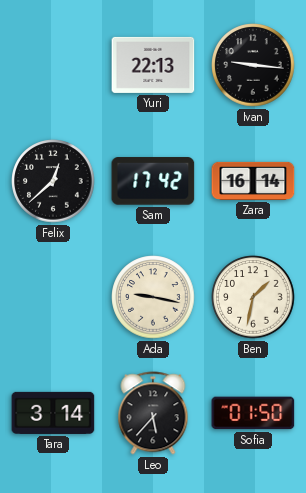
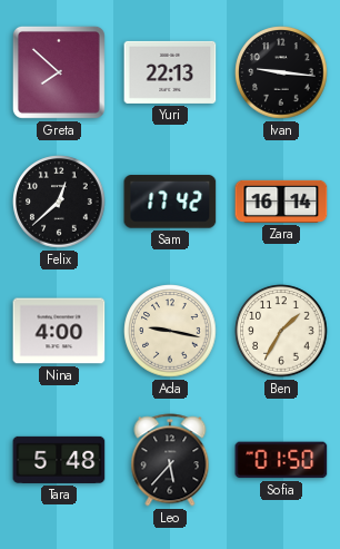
Greta: none -> 7:52
Nina: none -> 4:00
Ben: 1:32 -> 1:35
Tara: 3:14 -> 5:48
